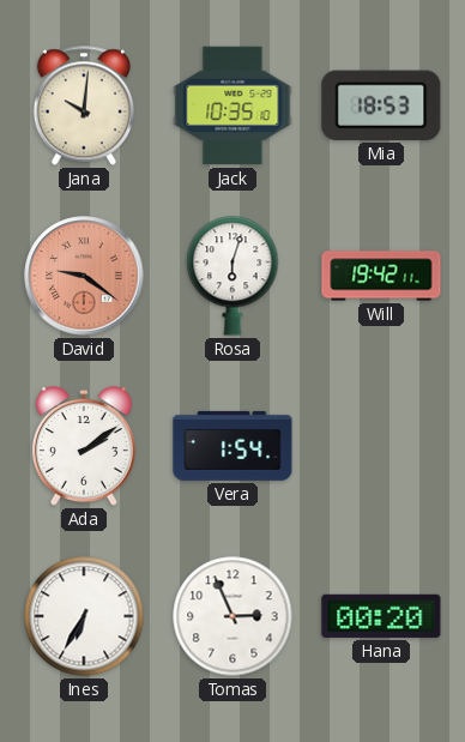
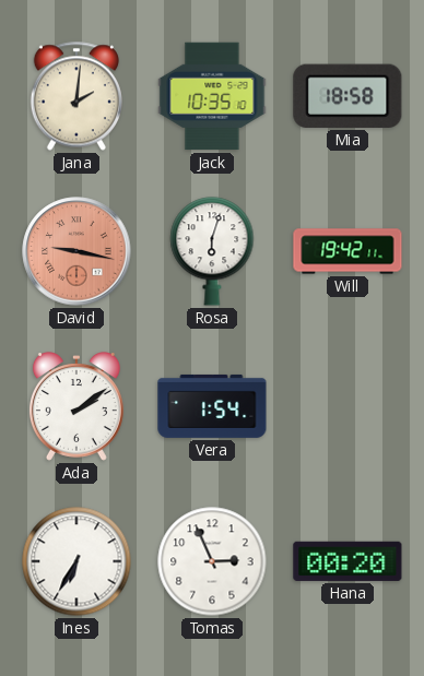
Jana: 10:01 -> 2:01
Mia: 18:53 -> 18:58
David: 9:21 -> 9:17
